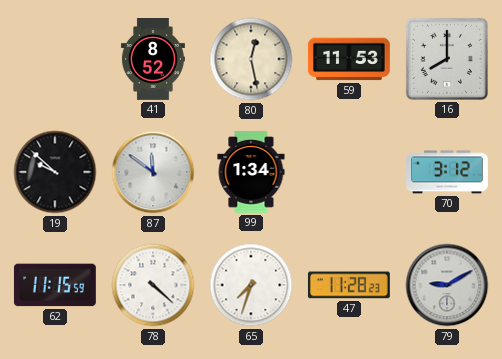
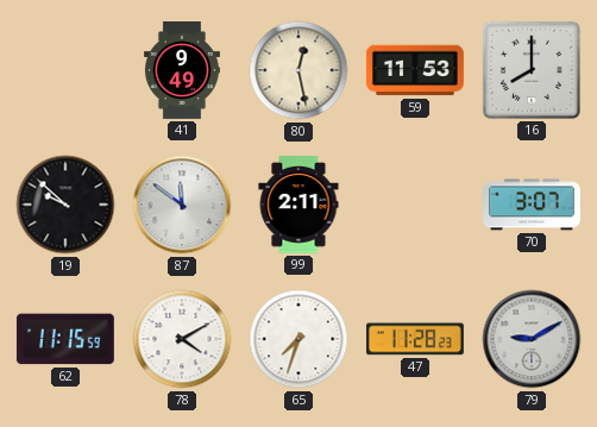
41: 8:52 -> 9:49
99: 1:34 -> 2:11
70: 3:12 -> 3:07
78: 4:22 -> 4:10
